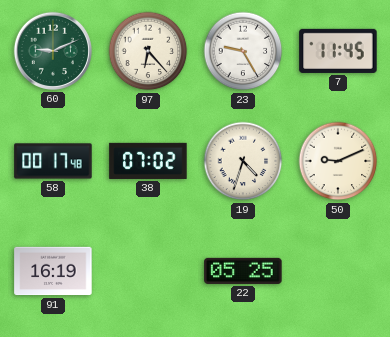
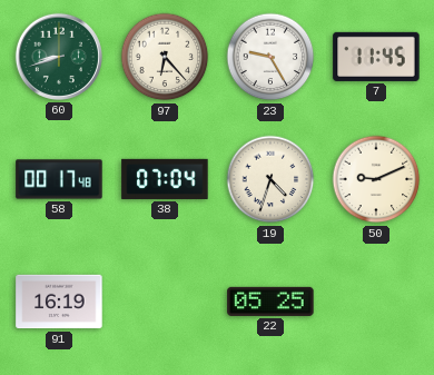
60: 9:11 -> 8:42
38: 07:02 -> 07:04
